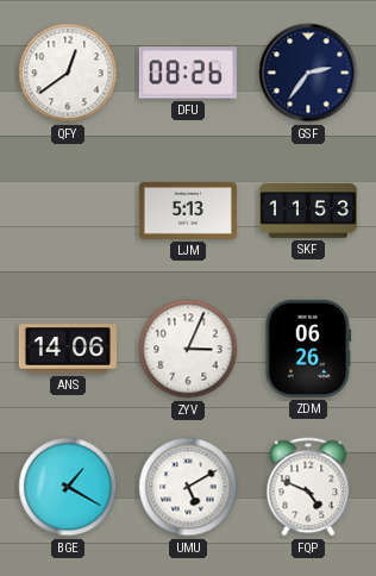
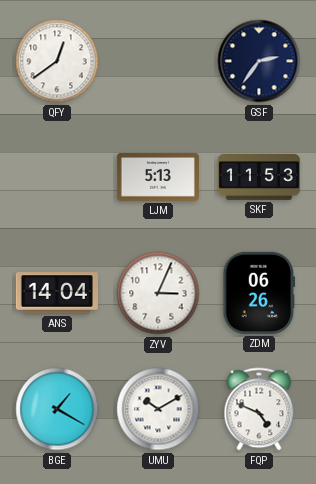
DFU: 08:26 -> none
ANS: 14:06 -> 14:04
UMU: 5:10 -> 10:10
